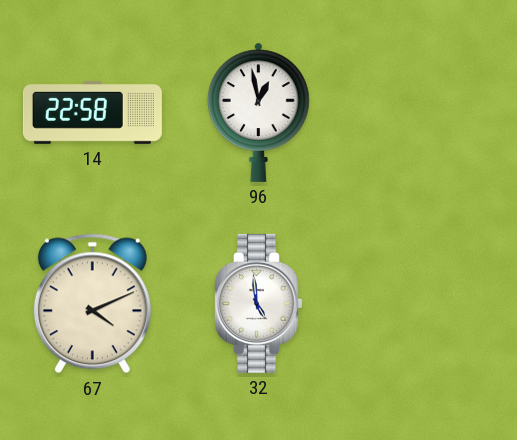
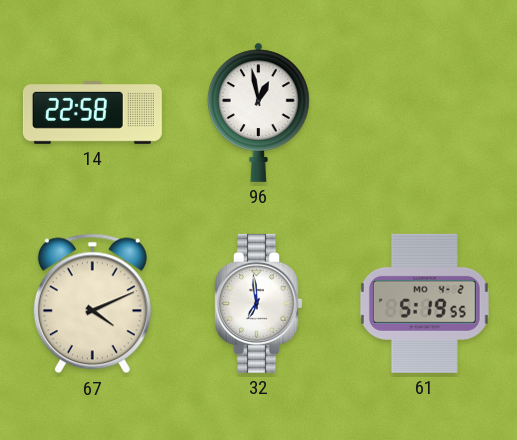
32: 4:59 -> 6:59
61: none -> 5:19
